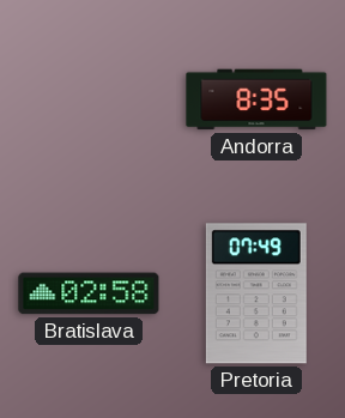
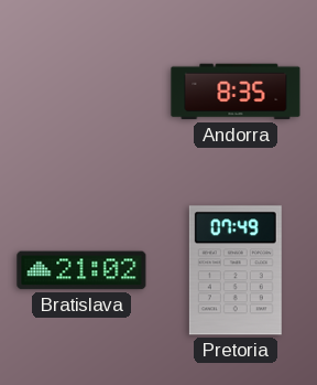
Bratislava: 02:58 -> 21:02
